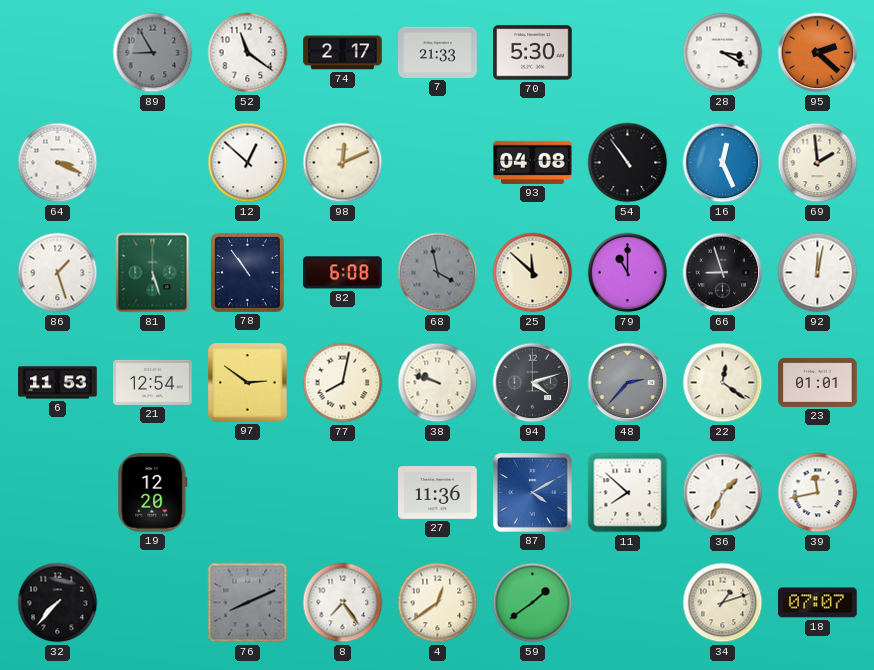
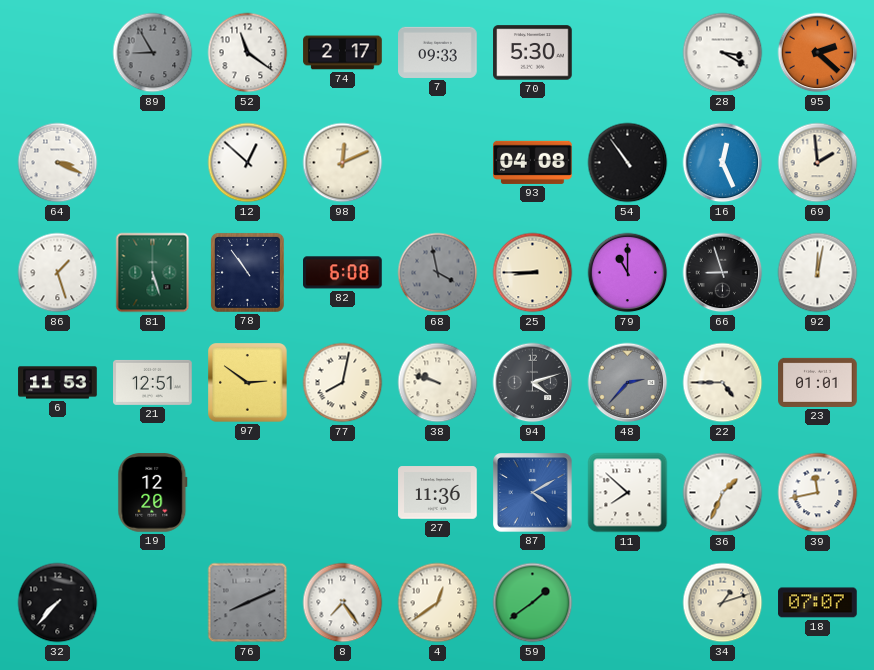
7: 21:33 -> 09:33
25: 11:52 -> 8:45
21: 12:54 -> 12:51
22: 12:21 -> 4:45
